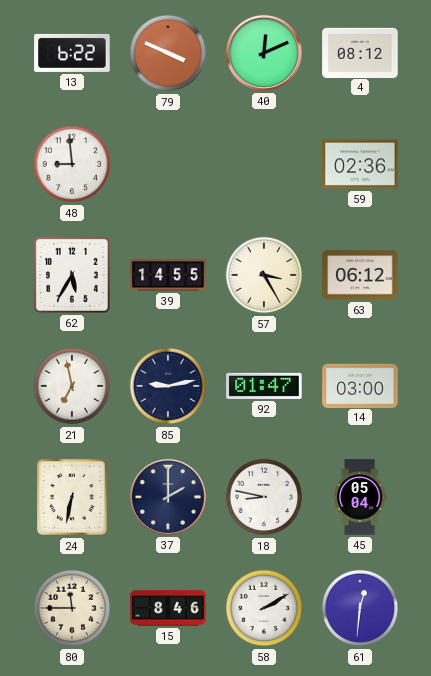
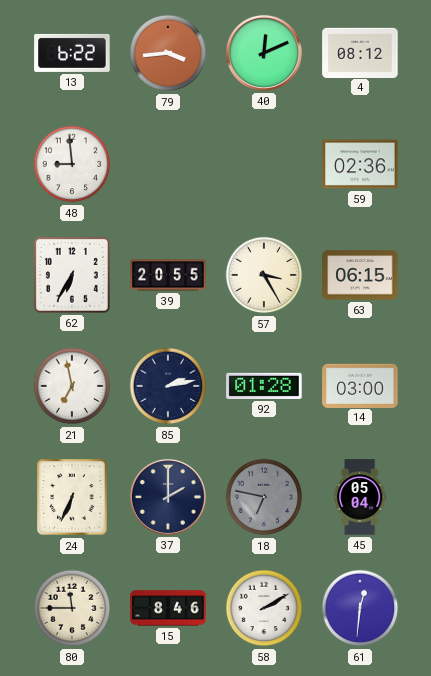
79: 3:49 -> 3:44
62: 5:35 -> 6:35
39: 14:55 -> 20:55
63: 06:12 -> 06:15
85: 9:13 -> 2:13
92: 01:47 -> 01:28
24: 6:32 -> 6:34
18: 8:47 -> 6:47
18 dial: white -> grey
